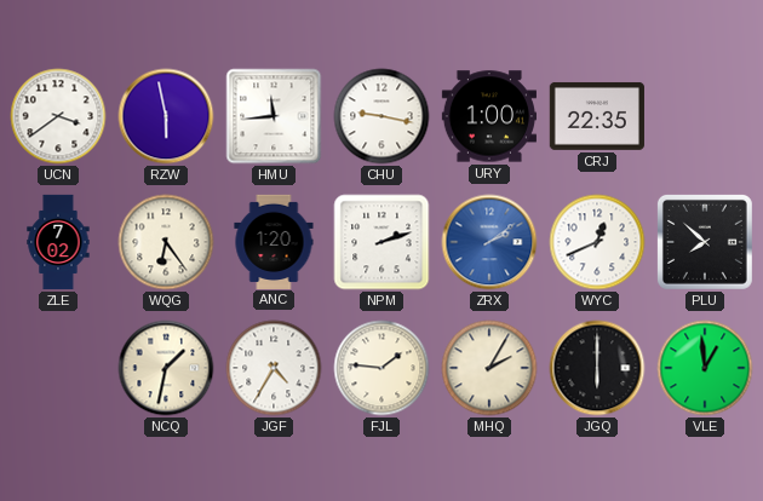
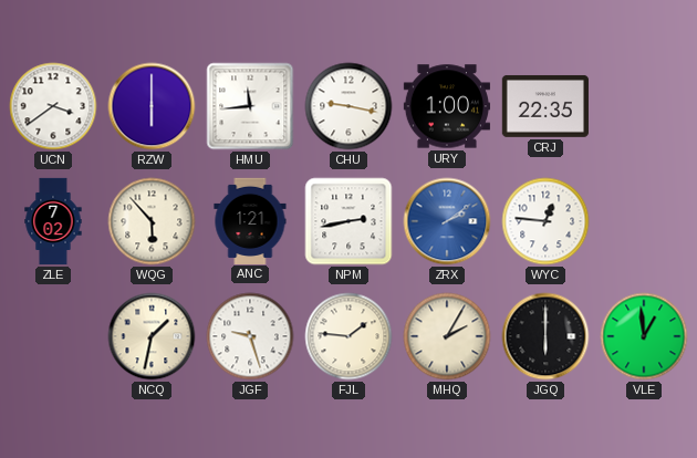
RZW: 5:58 -> 6:00
WQG: 6:24 -> 5:53
ANC: 1:20 -> 1:21
NPM: 2:12 -> 2:43
WYC: 12:41 -> 12:46
PLU: 7:52 -> none
JGF: 4:35 -> 9:27
